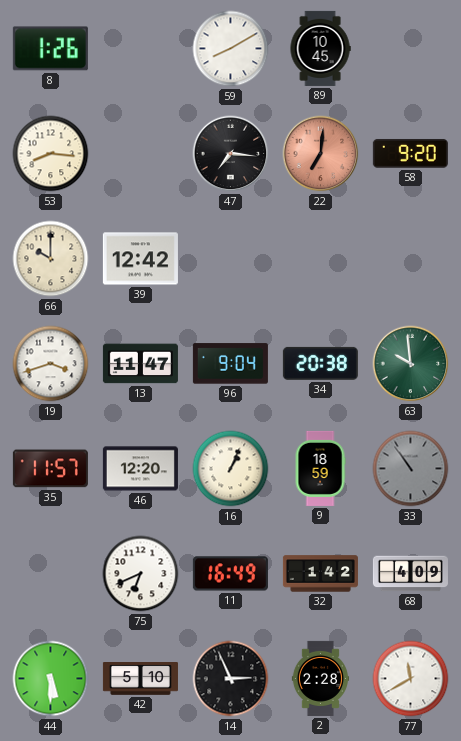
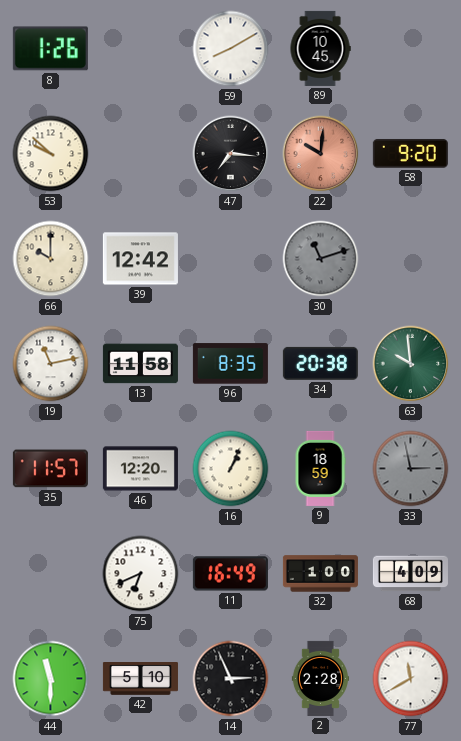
53: 8:16 -> 9:52
22: 7:01 -> 10:01
30: none -> 11:12
19: 3:42 -> 11:13
13: 11:47 -> 11:58
96: 9:04 -> 8:35
33: 10:54 -> 2:58
32: 1:42 -> 1:00
44: 5:30 -> 11:30
